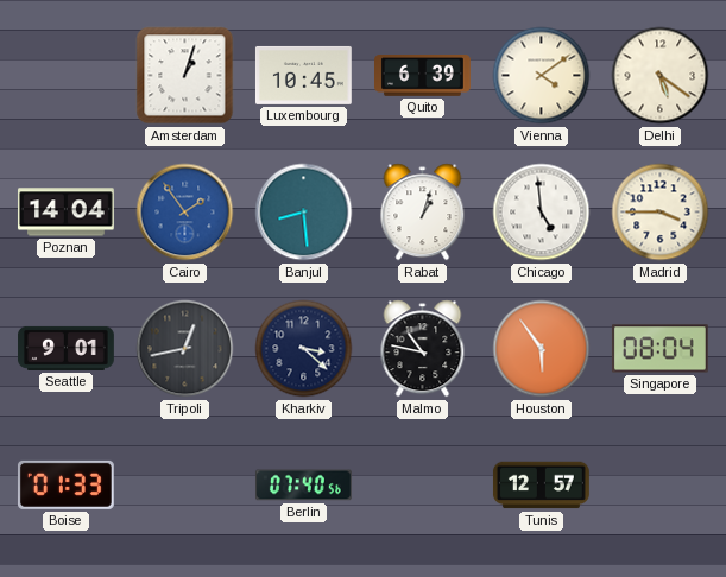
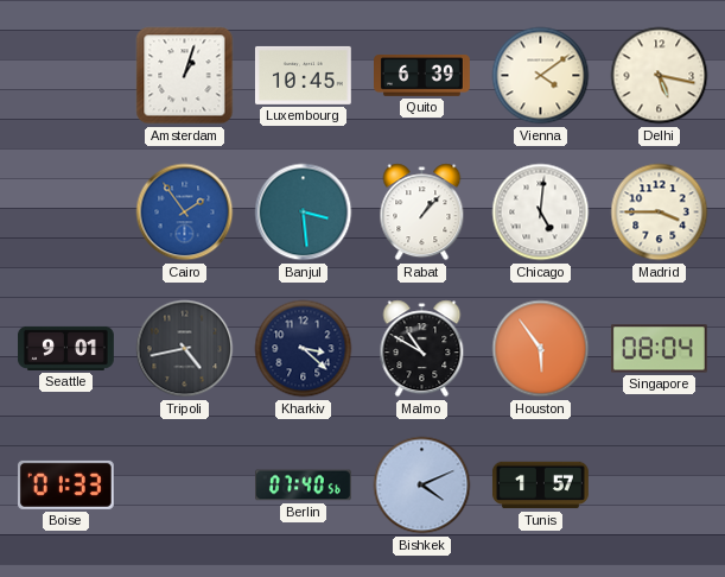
Delhi: 5:21 -> 5:17
Poznan: 14:04 -> none
Banjul: 8:29 -> 3:29
Rabat: 1:03 -> 1:07
Chicago: 4:59 -> 5:01
Tripoli: 12:43 -> 4:43
Malmo: 10:47 -> 10:50
Bishkek: none -> 4:11
Tunis: 12:57 -> 1:57
